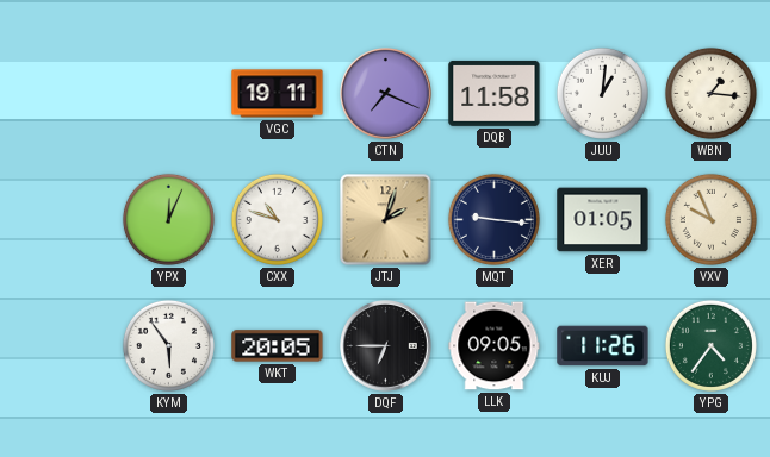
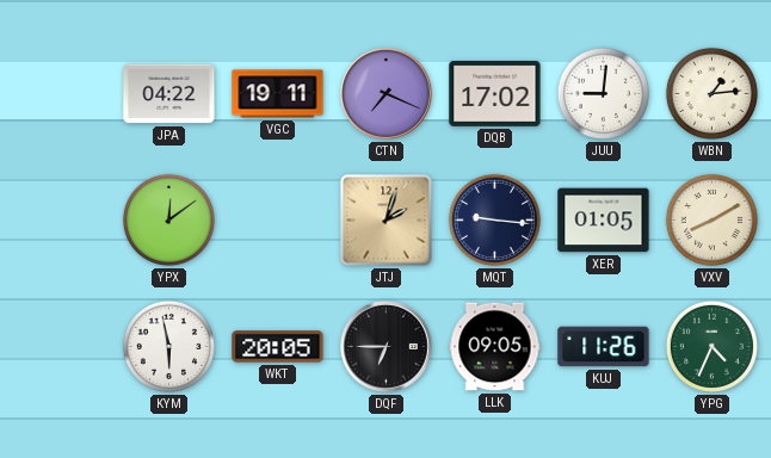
JPA: none -> 04:22
DQB: 11:58 -> 17:02
JUU: 1:01 -> 9:01
WBN: 1:16 -> 1:14
YPX: 12:04 -> 12:09
CXX: 10:48 -> none
VXV: 9:56 -> 8:10
KYM: 5:54 -> 5:58
YPG: 4:36 -> 4:34
